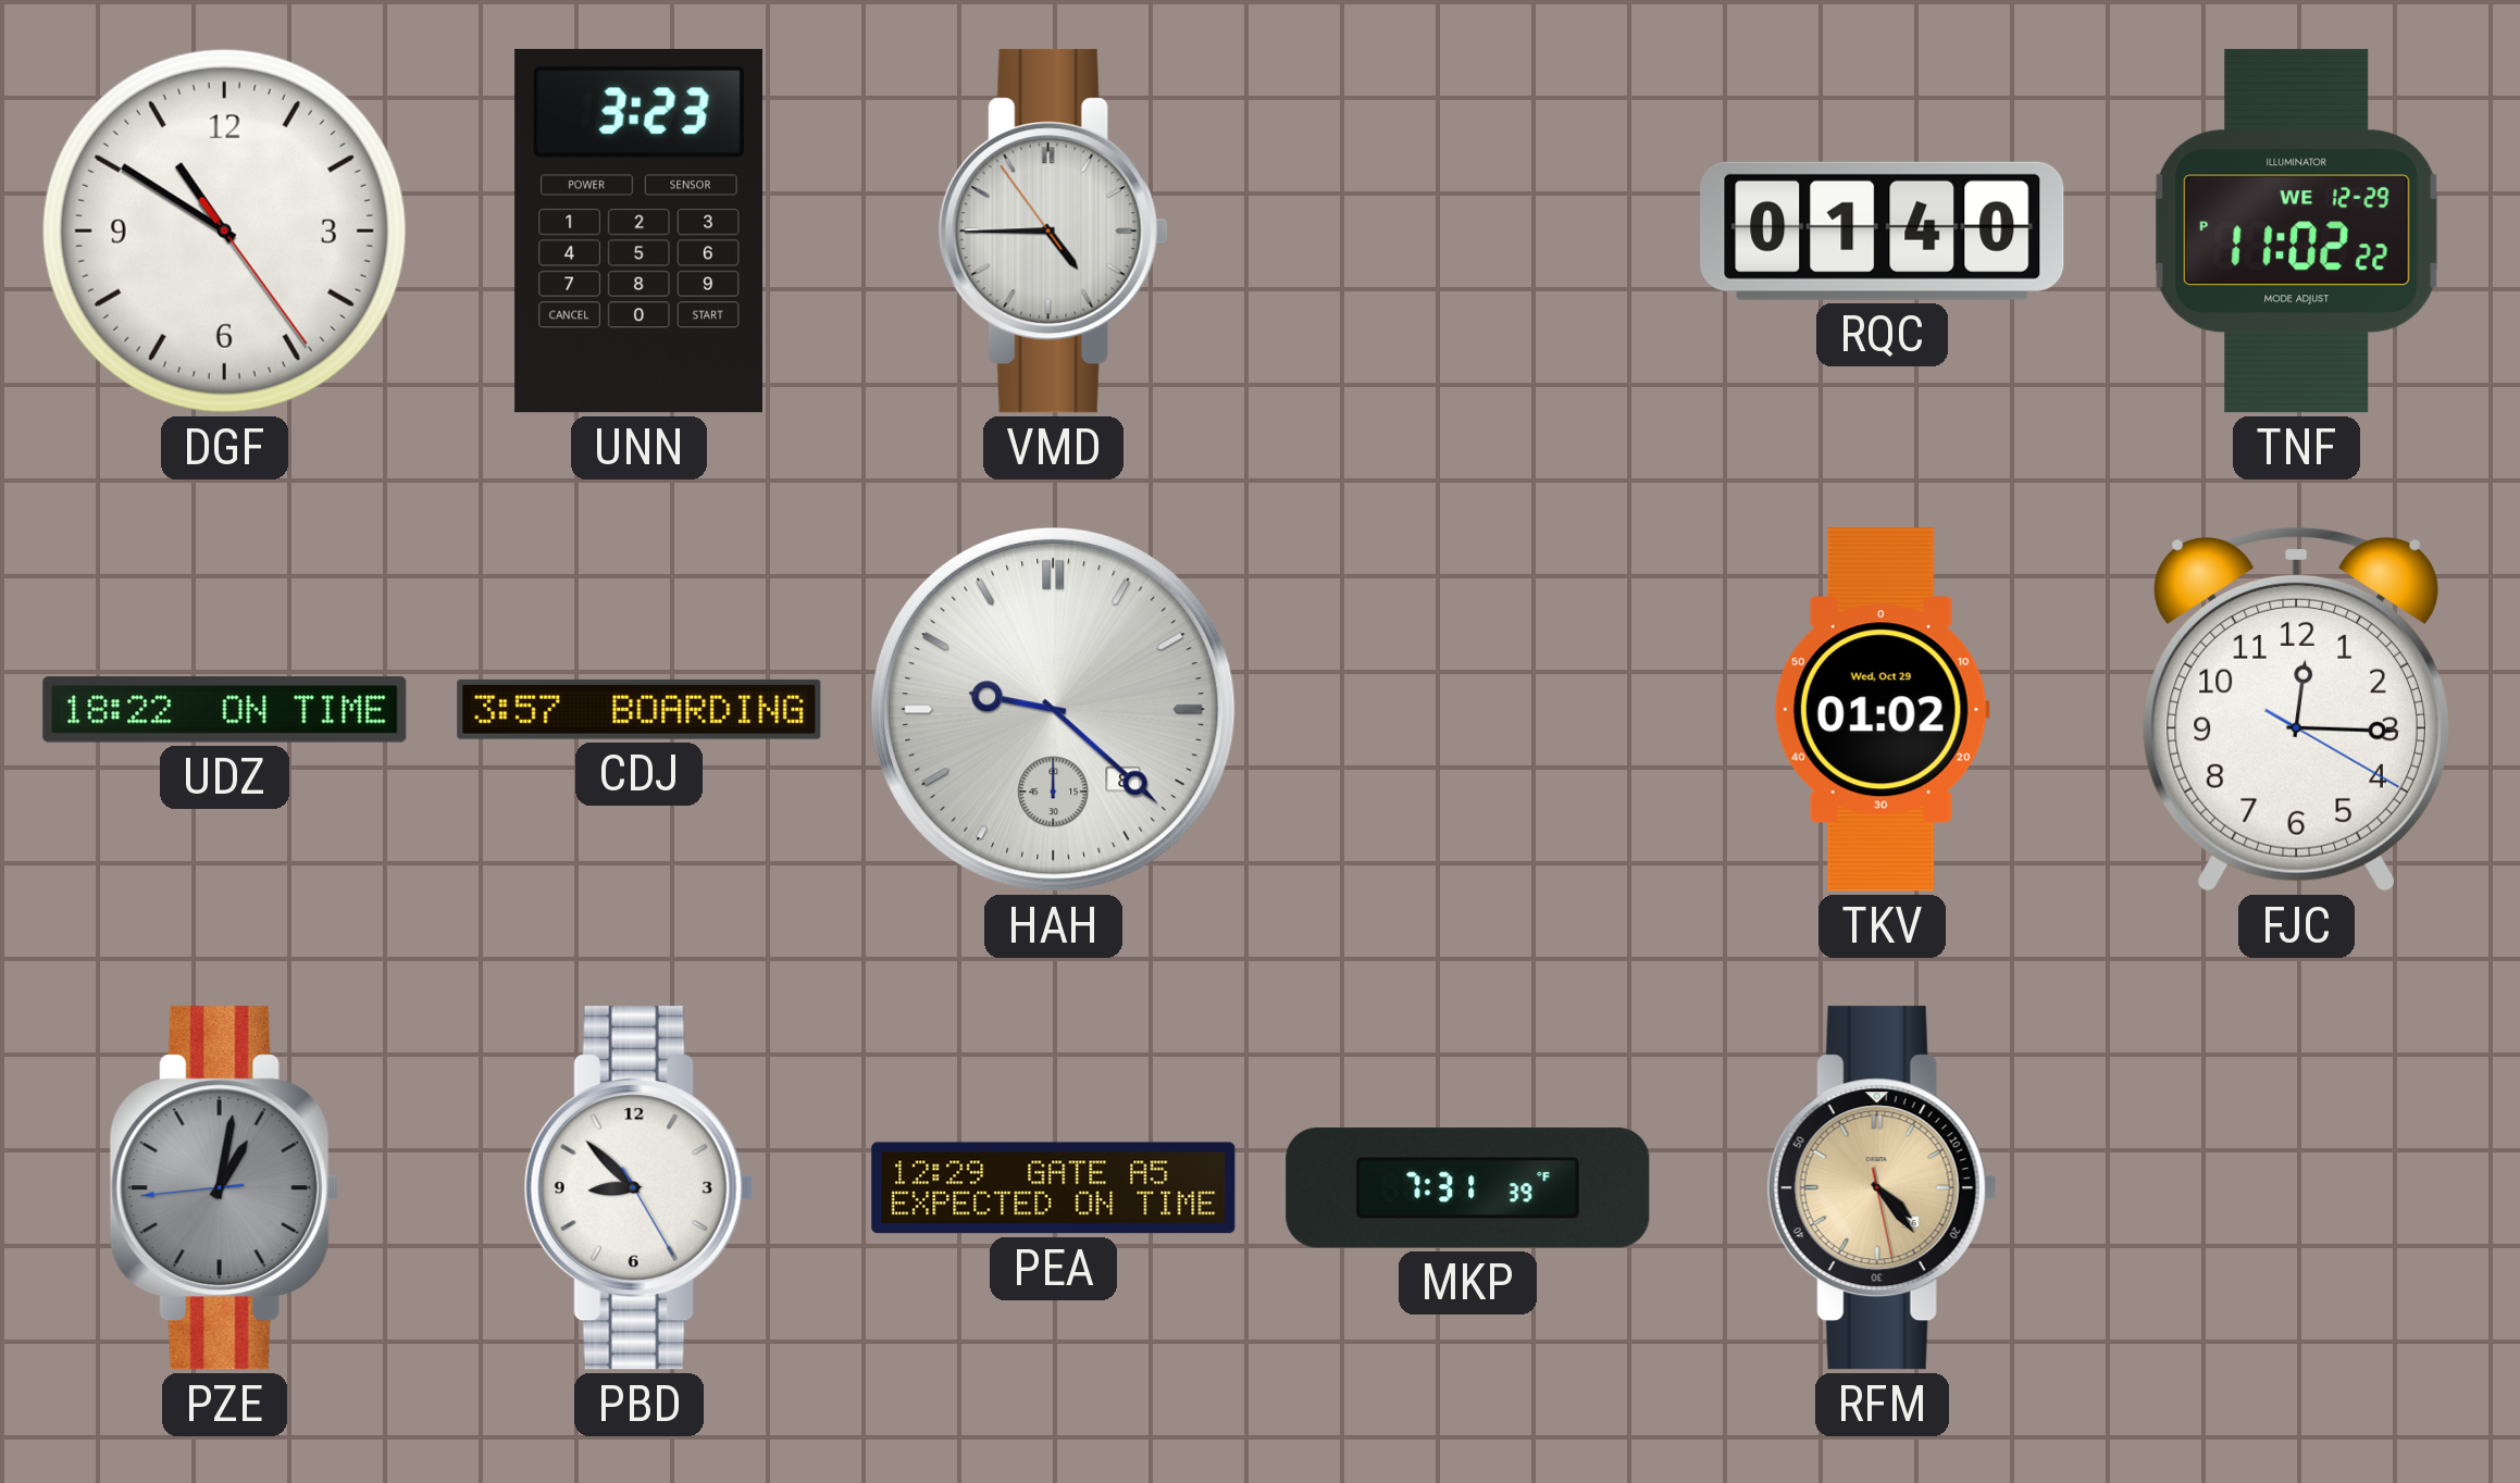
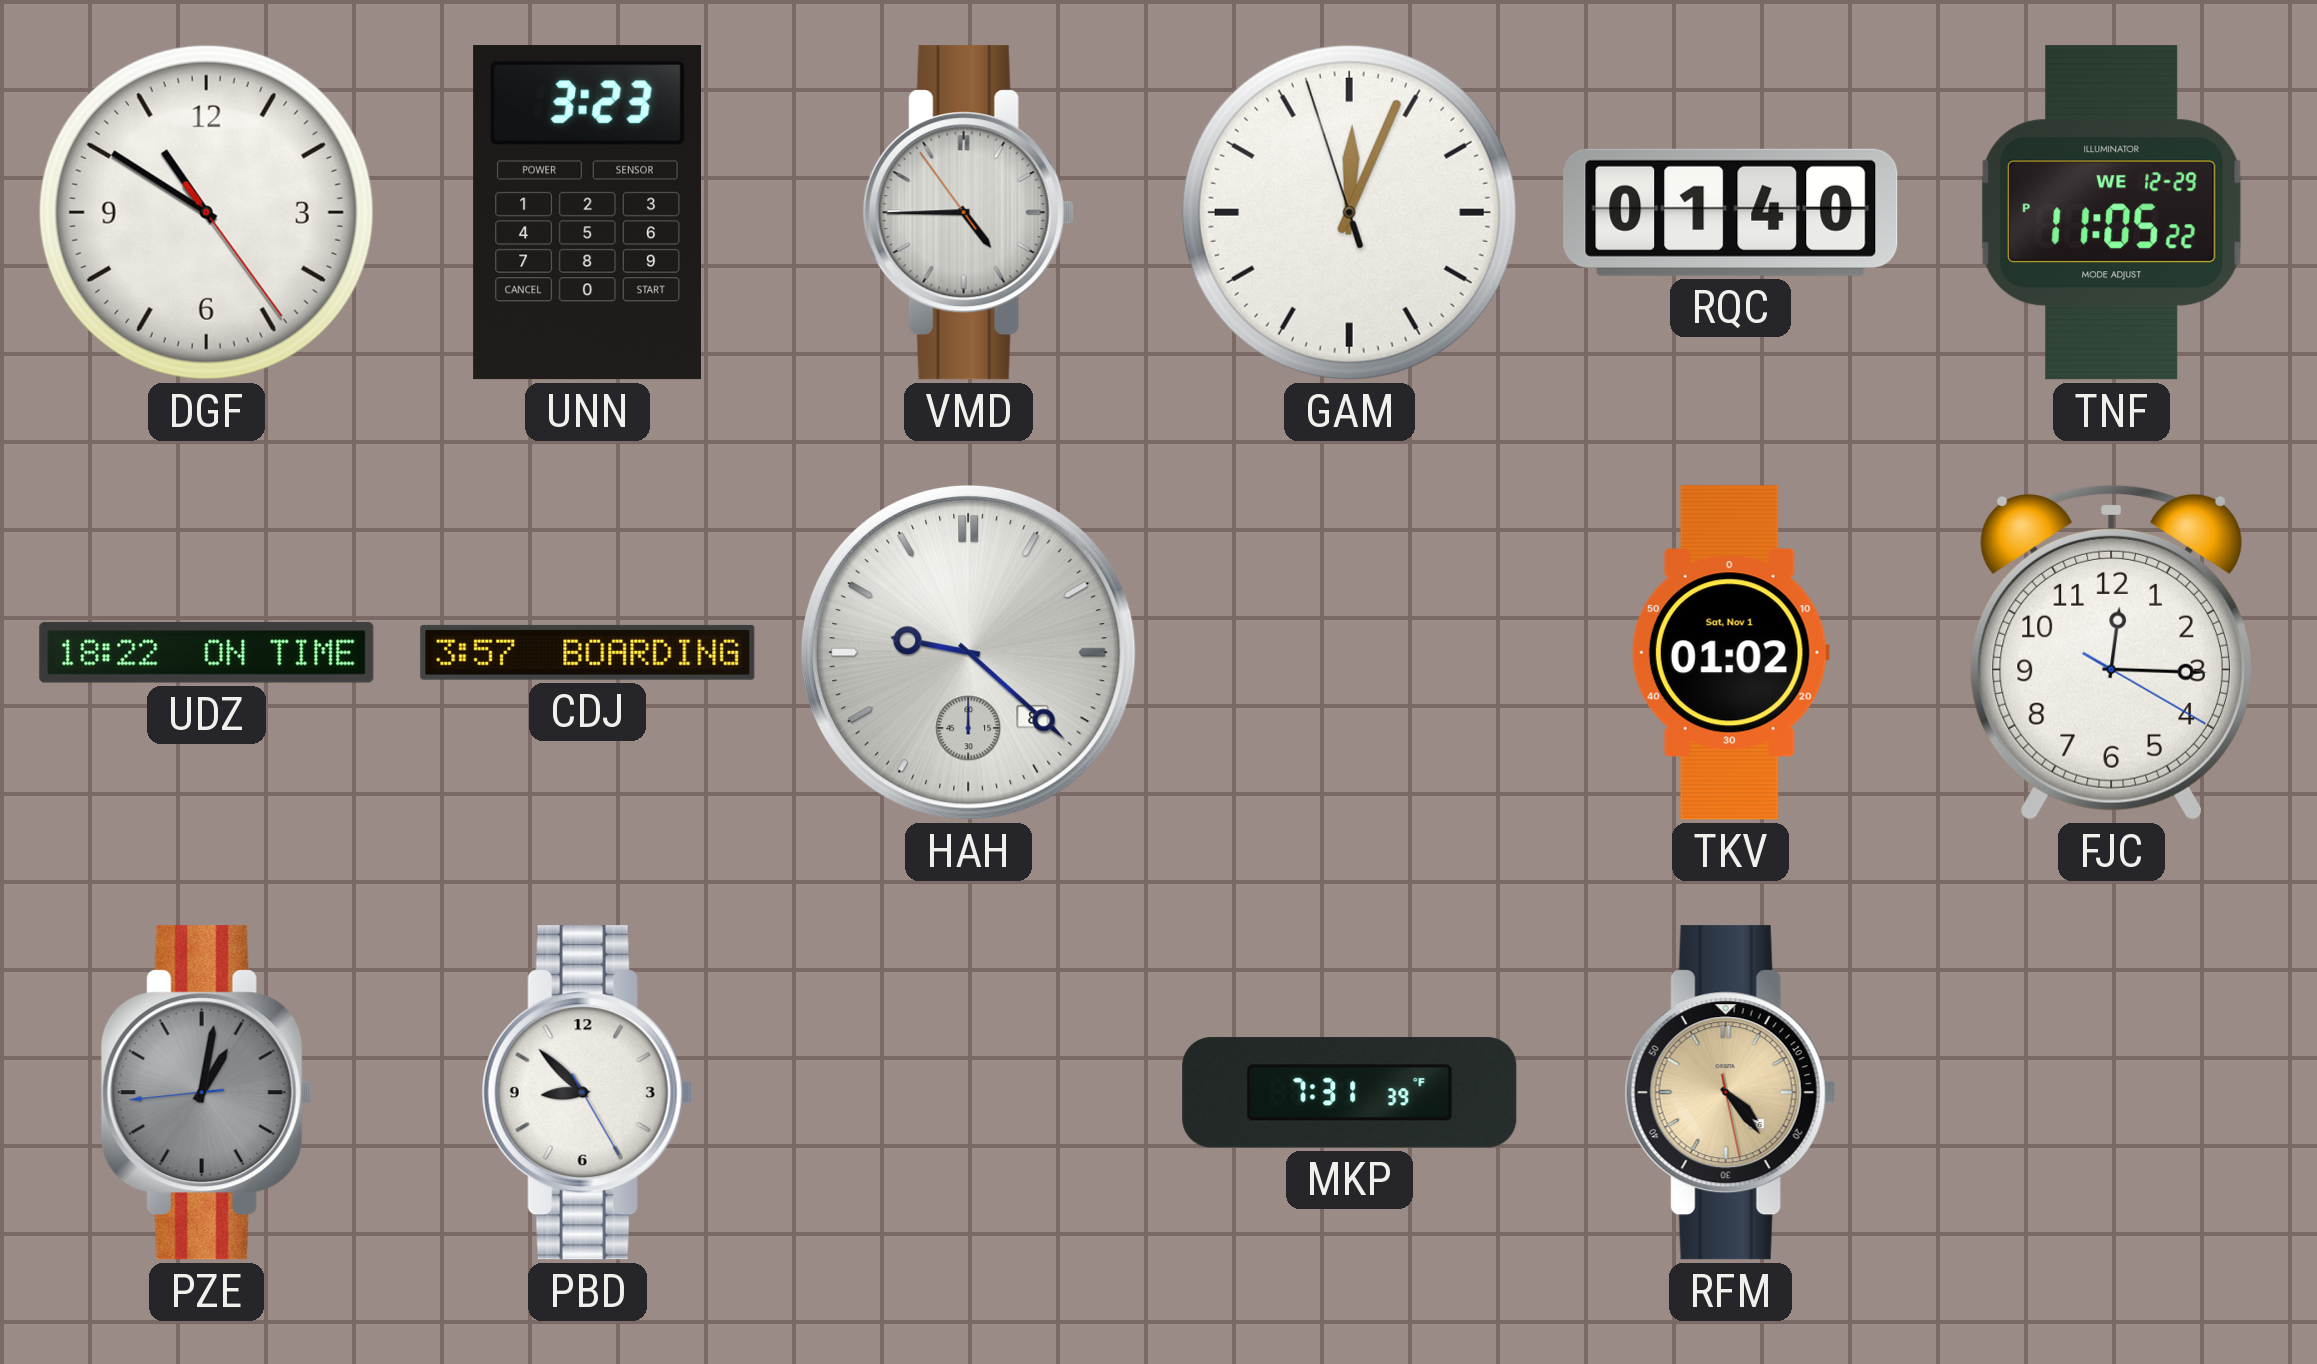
GAM: none -> 12:03
TNF: 11:02 -> 11:05
TKV date: Wed, Oct 29 -> Sat, Nov 1
PEA: 12:29 -> none
